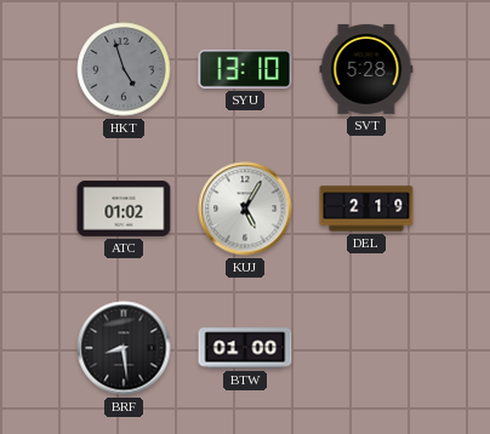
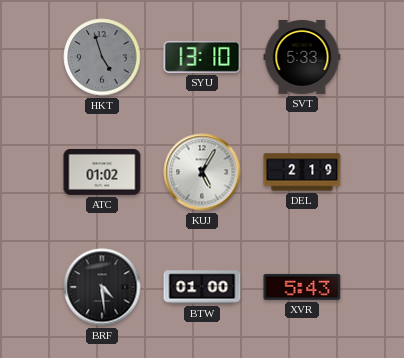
SVT: 5:28 -> 5:33
BRF: 8:29 -> 4:29
XVR: none -> 5:43
